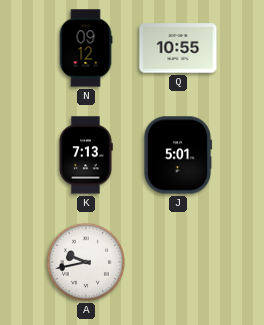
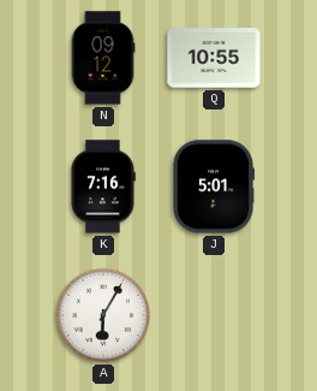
K: 7:13 -> 7:16
A: 9:43 -> 6:05
